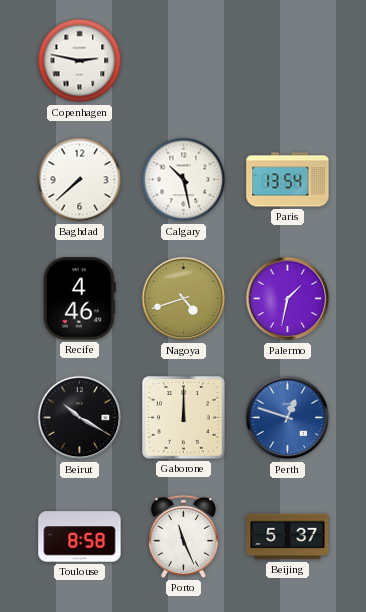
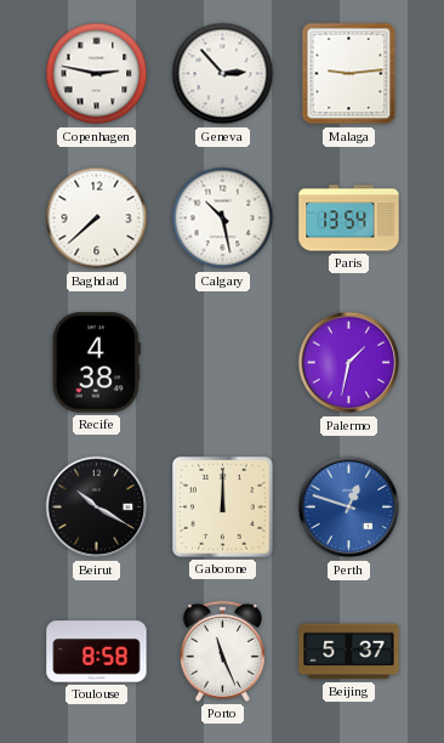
Geneva: none -> 2:53
Malaga: none -> 9:14
Recife: 4:46 -> 4:38
Nagoya: 4:42 -> none
